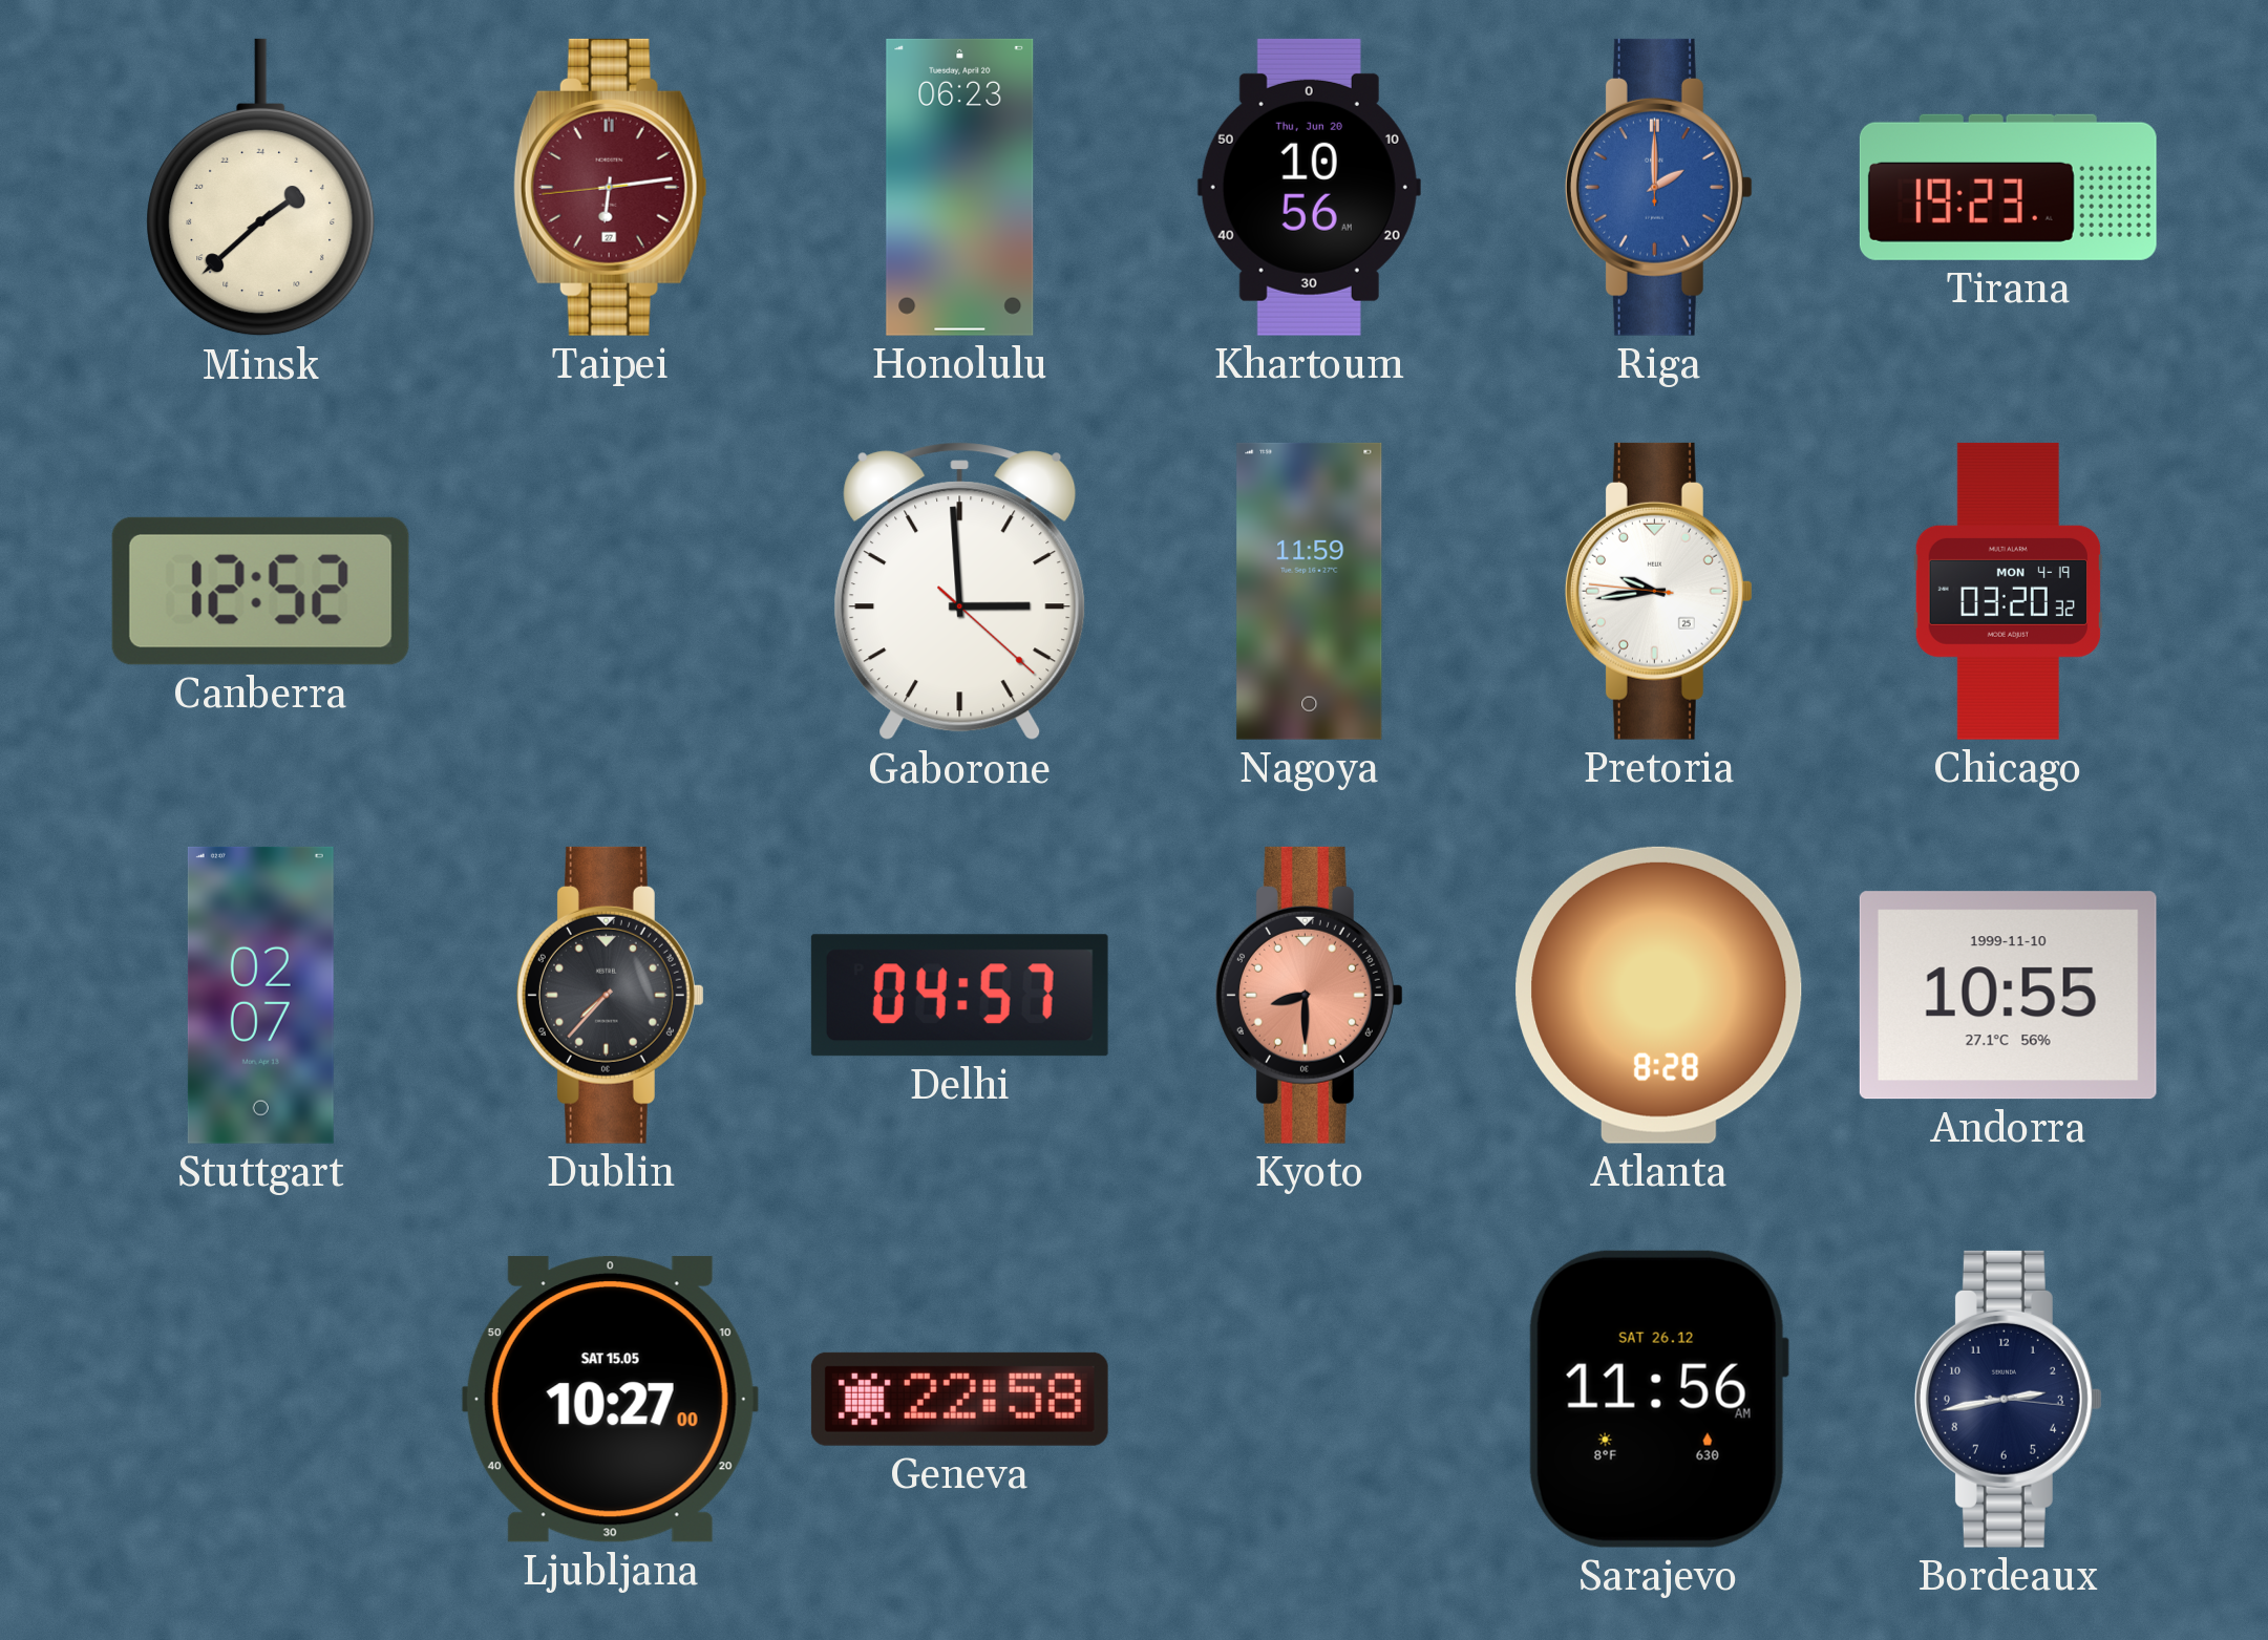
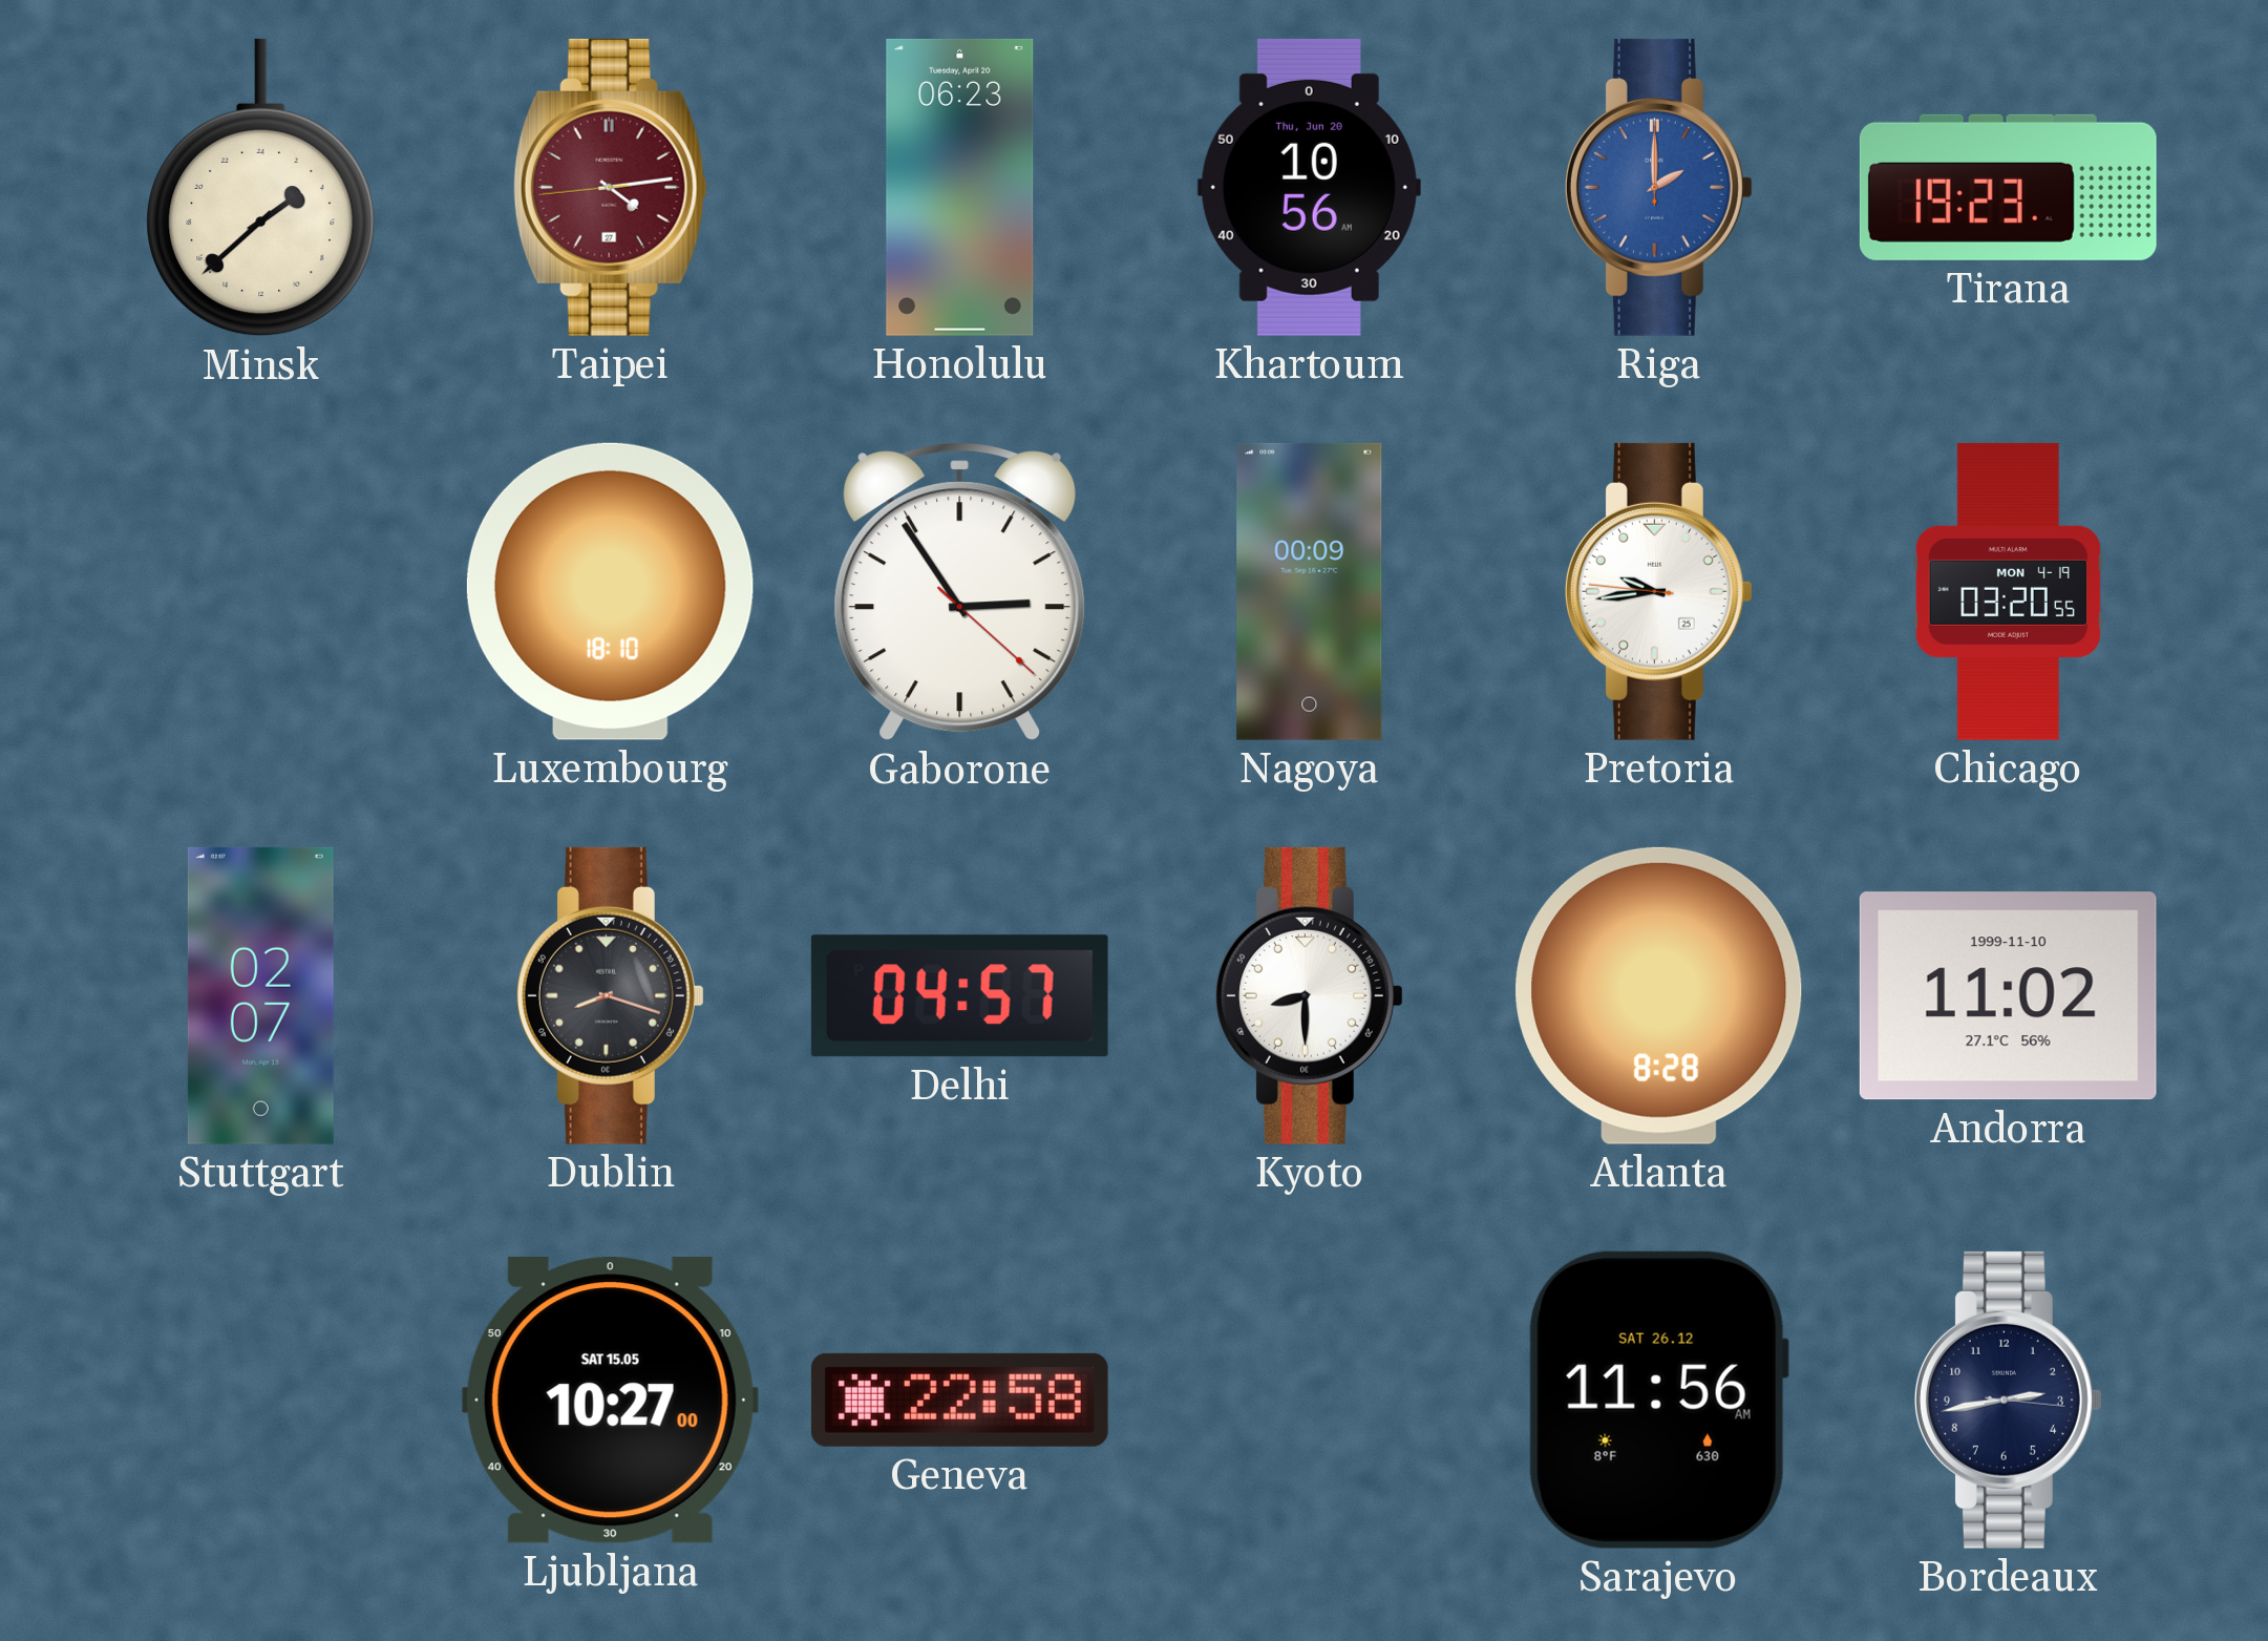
Taipei: 6:13 -> 4:13
Canberra: 12:52 -> none
Luxembourg: none -> 18:10
Gaborone: 2:59 -> 2:54
Nagoya: 11:59 -> 00:09
Chicago: 03:20:32 -> 03:20:55
Dublin: 7:37 -> 8:18
Kyoto dial: salmon -> white
Andorra: 10:55 -> 11:02
